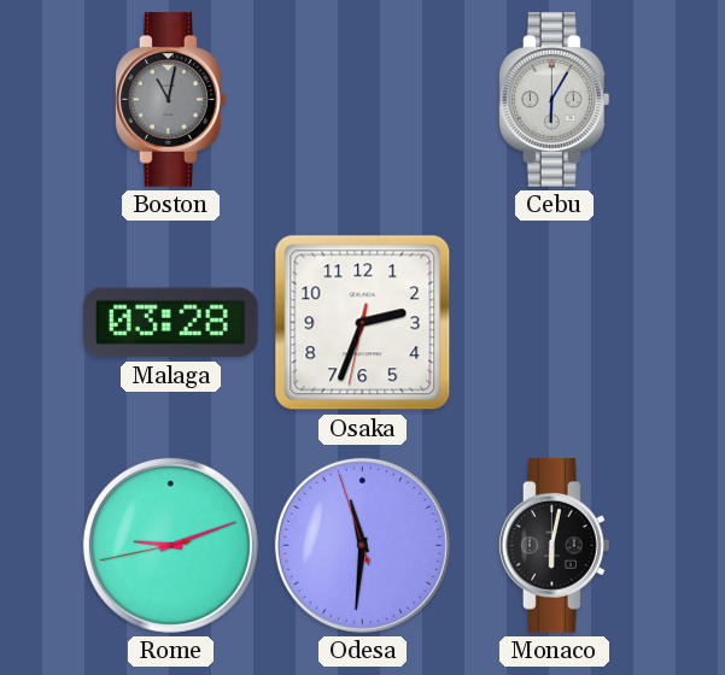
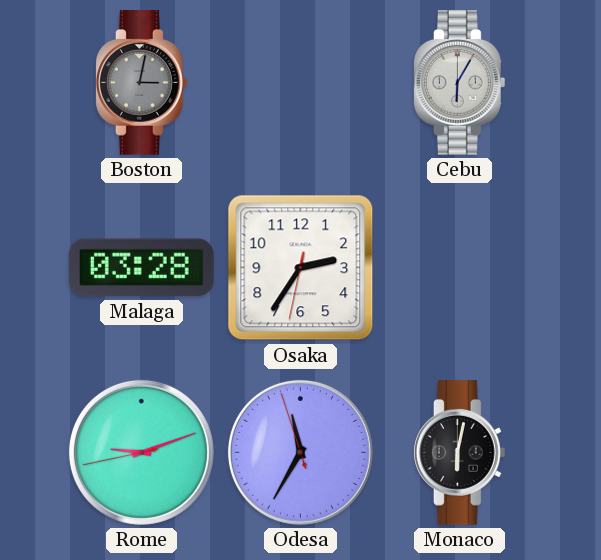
Boston: 11:02 -> 3:02
Osaka: 2:33 -> 2:35
Odesa: 11:30 -> 11:34
